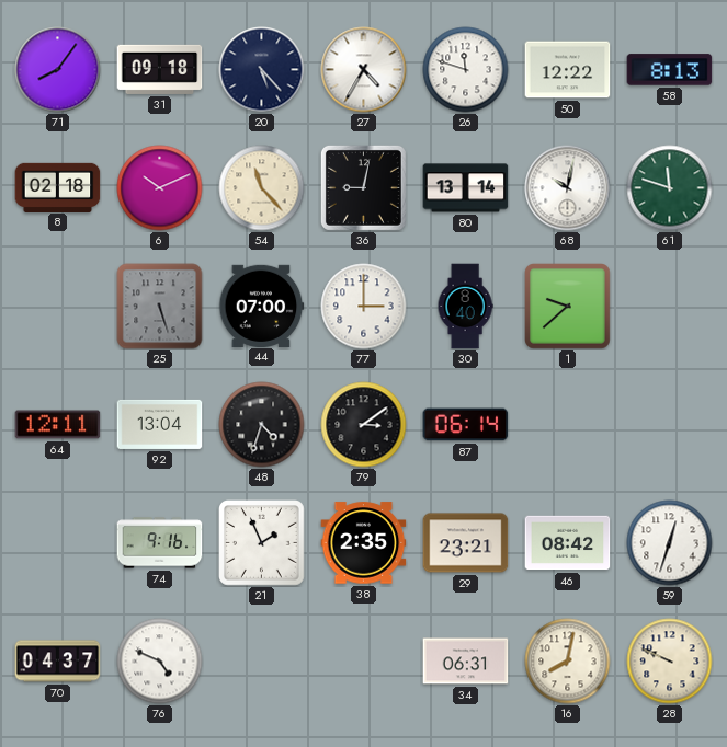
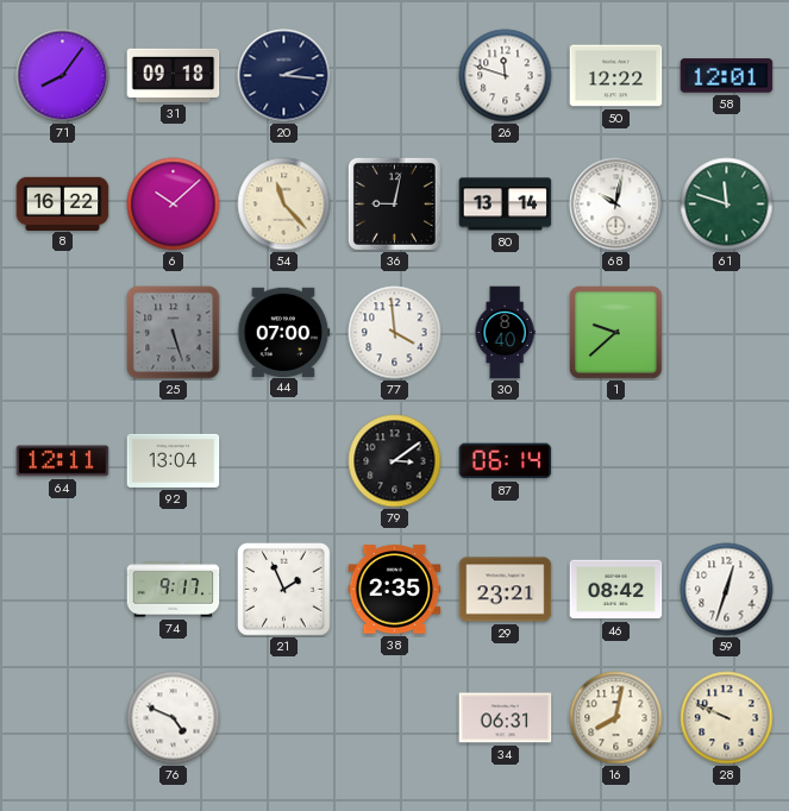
20: 5:23 -> 2:16
27: 4:35 -> none
58: 8:13 -> 12:01
8: 02:18 -> 16:22
6: 10:11 -> 10:08
77: 3:00 -> 3:59
48: 4:33 -> none
74: 9:16 -> 9:17
70: 04:37 -> none
